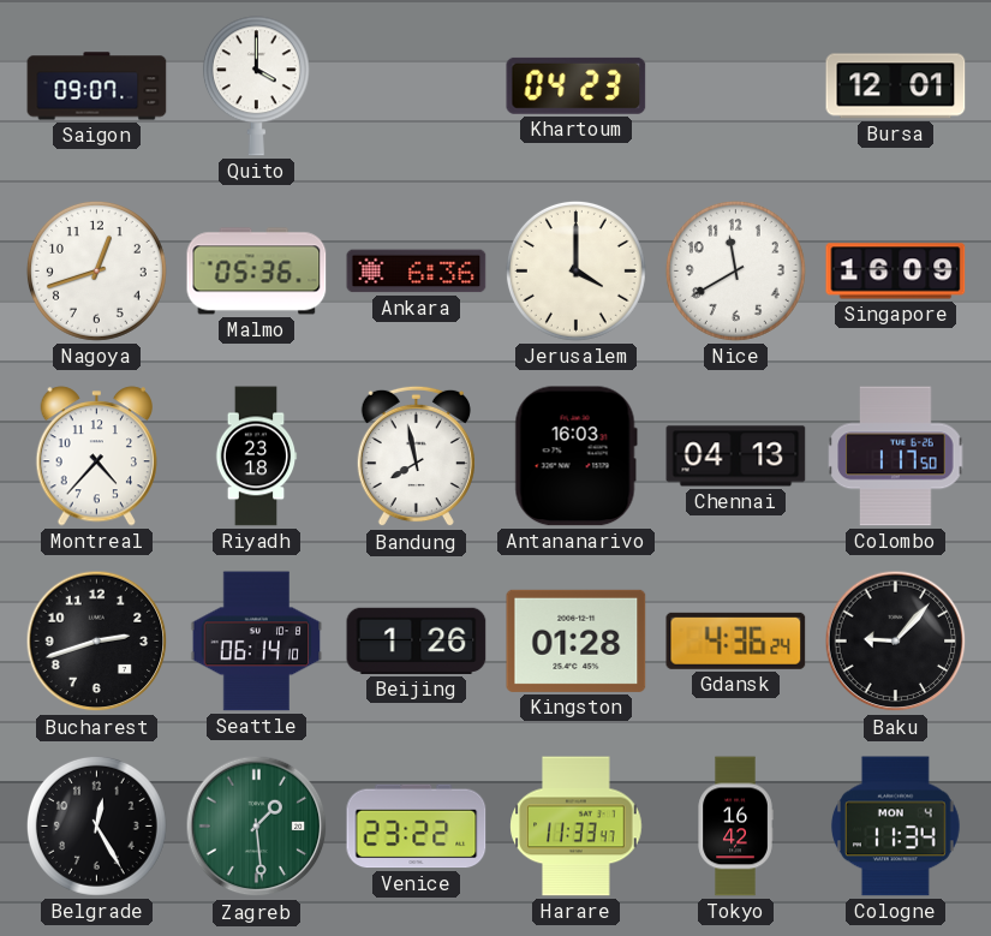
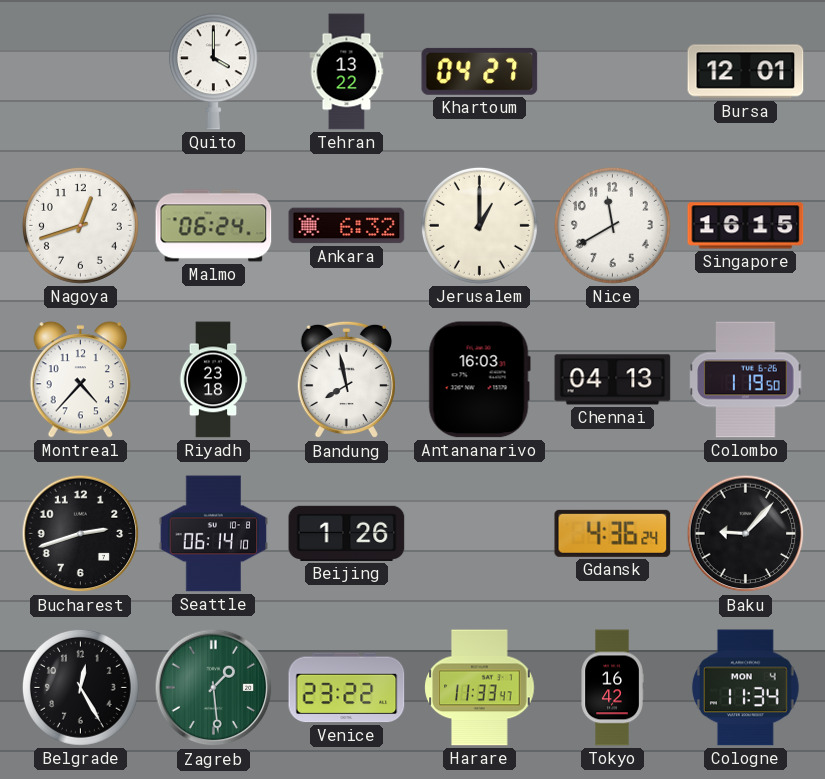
Saigon: 09:07 -> none
Tehran: none -> 13:22
Khartoum: 04:23 -> 04:27
Malmo: 05:36 -> 06:24
Ankara: 6:36 -> 6:32
Jerusalem: 4:00 -> 1:00
Singapore: 16:09 -> 16:15
Colombo: 1:17 -> 1:19
Kingston: 01:28 -> none
